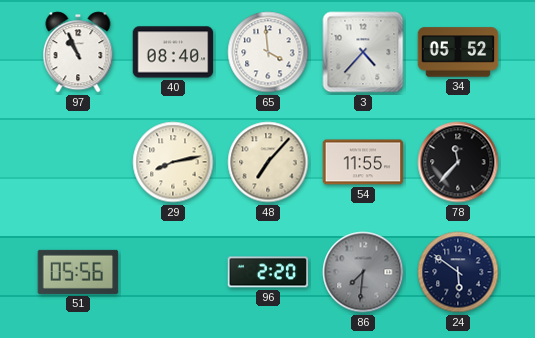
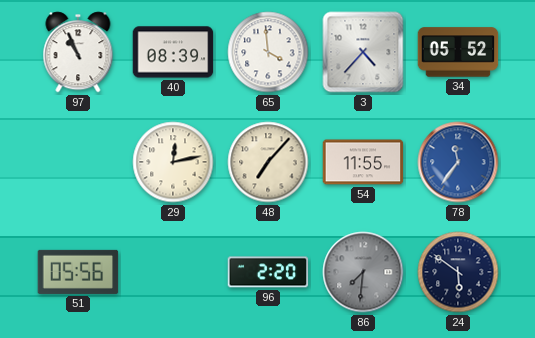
40: 08:40 -> 08:39
29: 8:13 -> 12:13
78: 11:37 -> 11:36
78 dial: black -> blue
